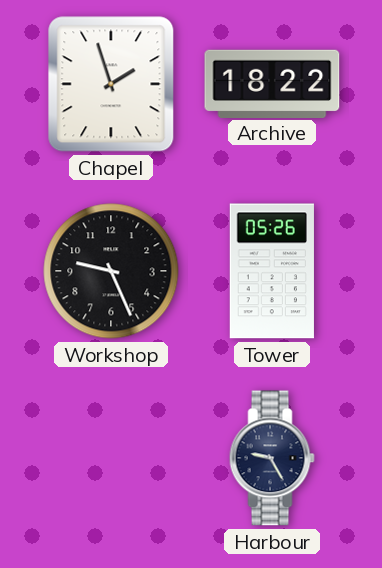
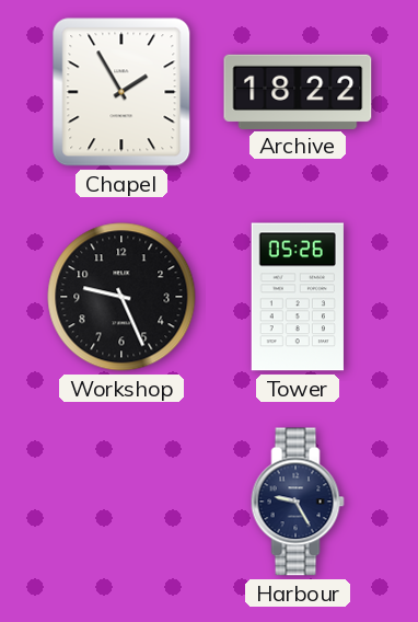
Chapel: 1:57 -> 1:55
